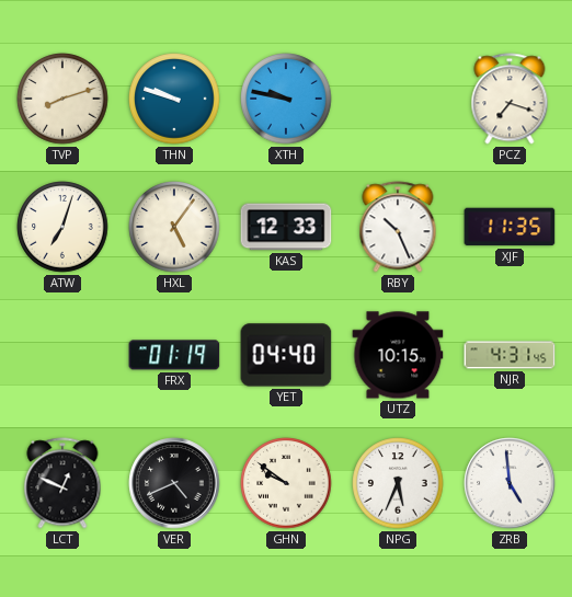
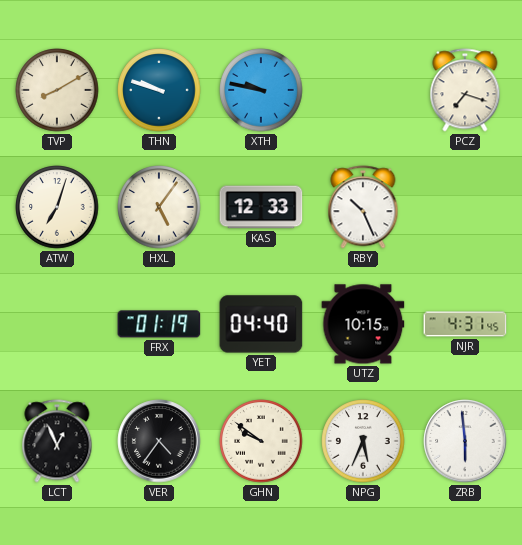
TVP: 8:12 -> 8:10
XJF: 11:35 -> none
LCT: 12:49 -> 12:56
VER: 4:41 -> 4:36
ZRB: 4:59 -> 5:59
